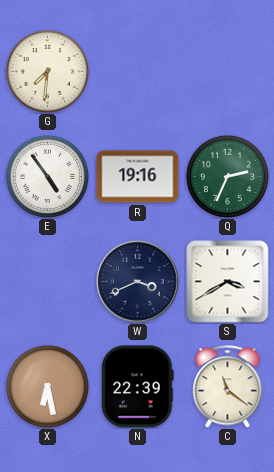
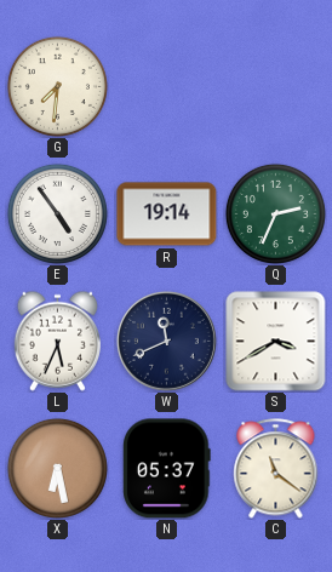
R: 19:16 -> 19:14
L: none -> 5:34
W: 3:41 -> 11:41
N: 22:39 -> 05:37
